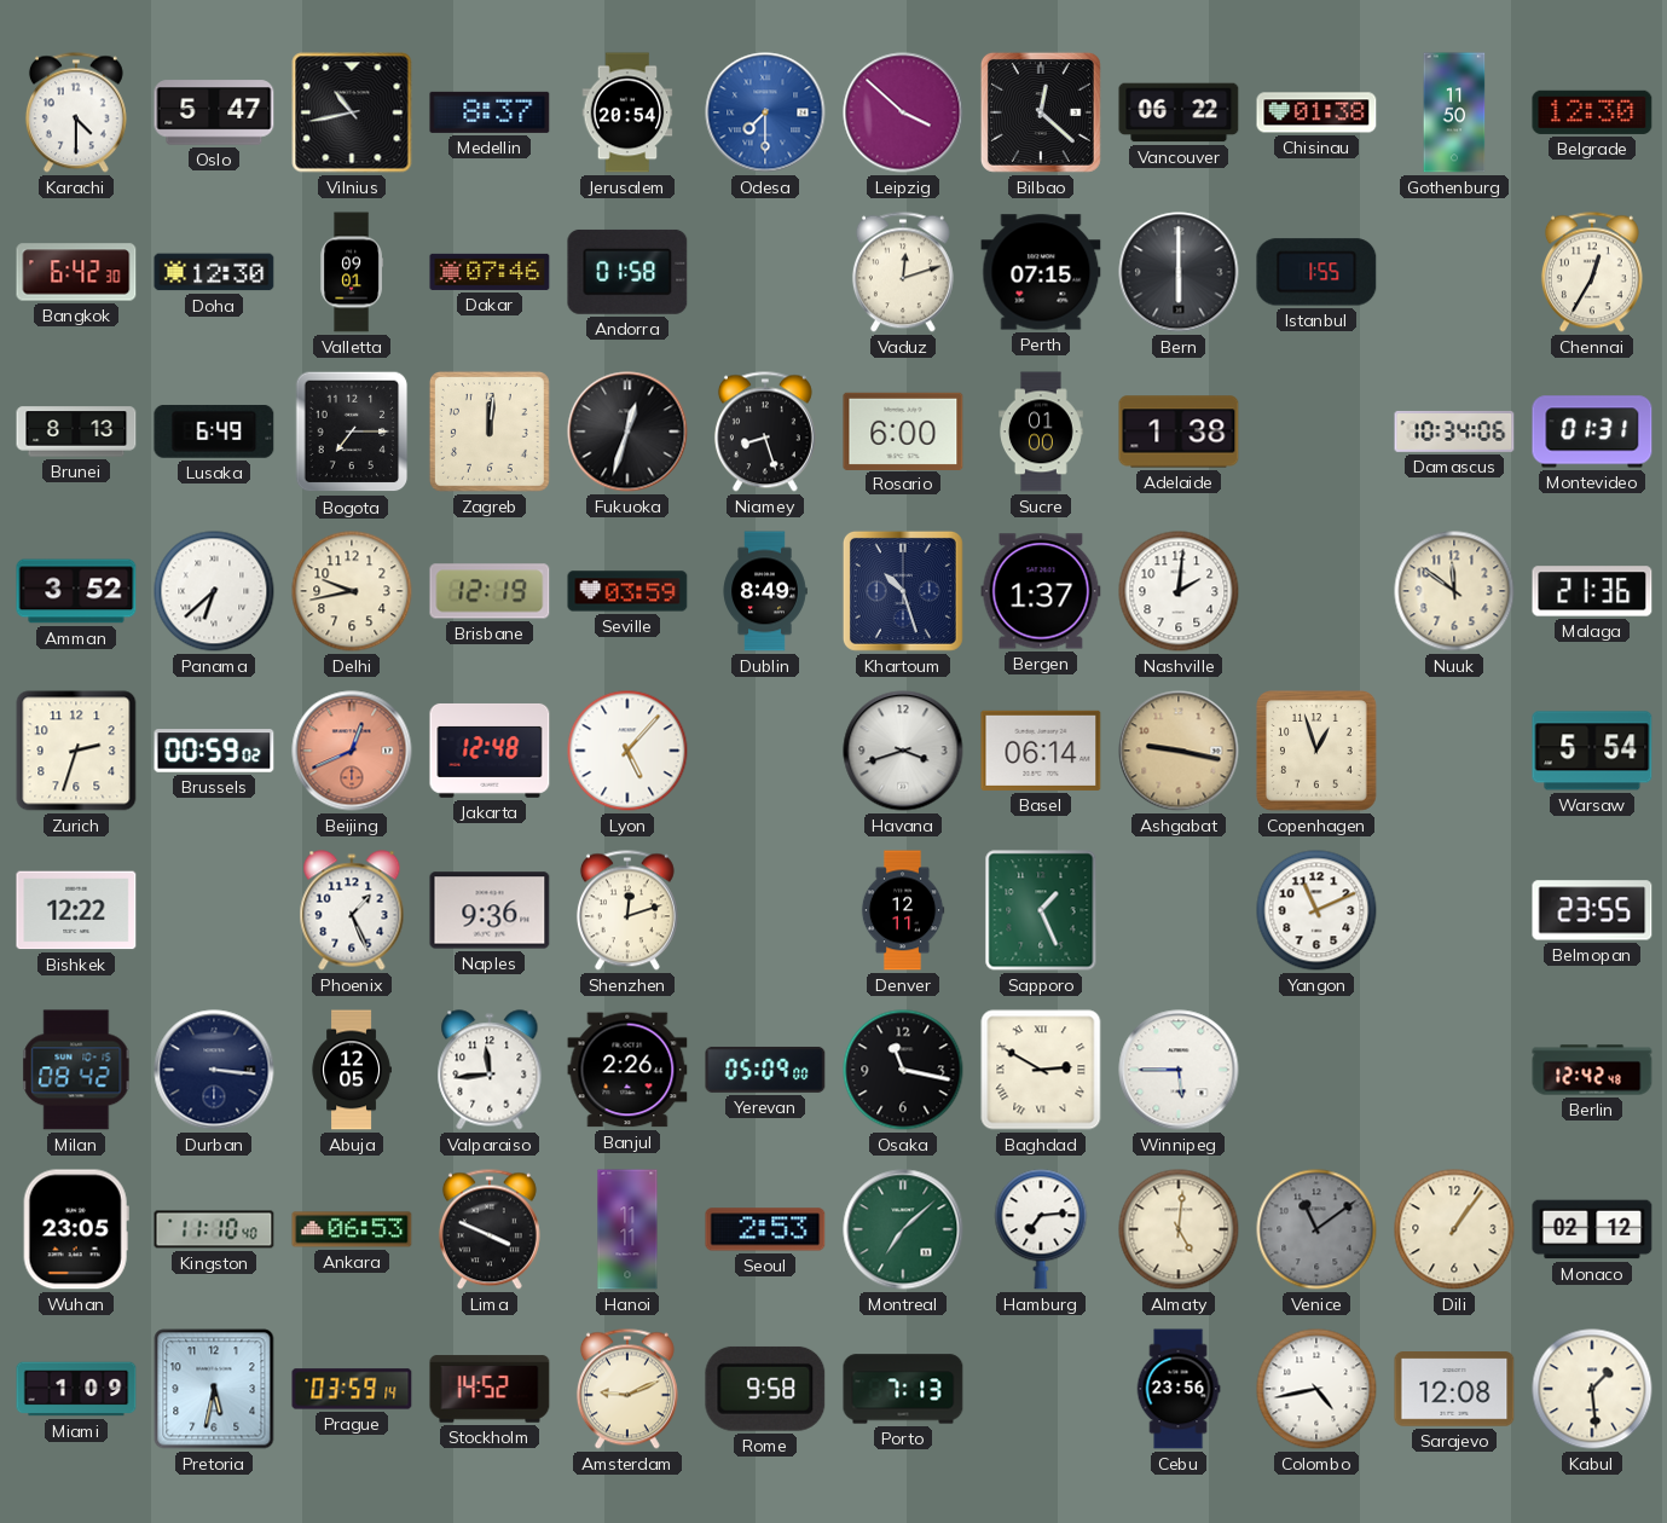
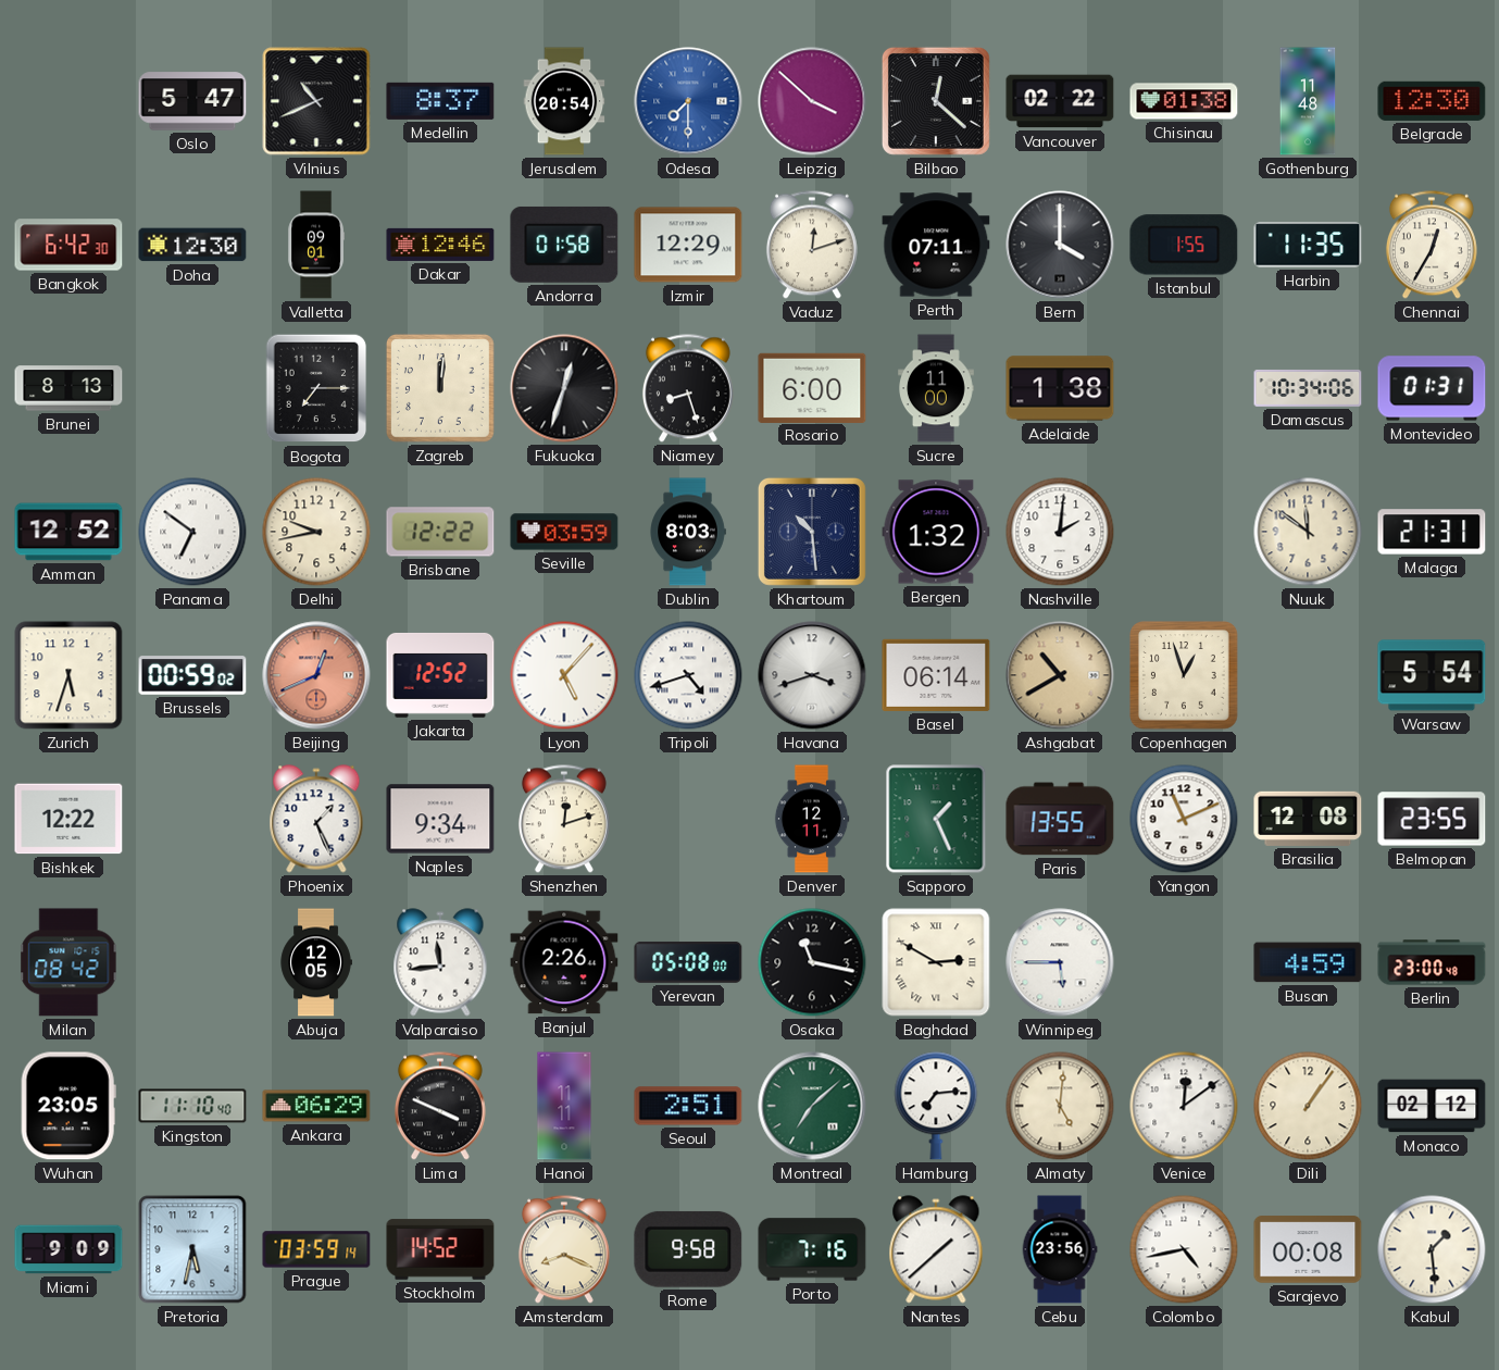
Karachi: 4:30 -> none
Vilnius: 10:43 -> 10:41
Vancouver: 06:22 -> 02:22
Gothenburg: 11:50 -> 11:48
Dakar: 07:46 -> 12:46
Izmir: none -> 12:29
Perth: 07:15 -> 07:11
Bern: 6:00 -> 4:00
Harbin: none -> 11:35
Lusaka: 6:49 -> none
Sucre: 01:00 -> 11:00
Amman: 3:52 -> 12:52
Panama: 6:38 -> 6:51
Brisbane: 12:19 -> 12:22
Dublin: 8:49 -> 8:03
Khartoum: 10:27 -> 10:29
Bergen: 1:37 -> 1:32
Malaga: 21:36 -> 21:31
Zurich: 2:33 -> 5:33
Jakarta: 12:48 -> 12:52
Tripoli: none -> 4:42
Ashgabat: 9:17 -> 10:40
Naples: 9:36 -> 9:34
Paris: none -> 13:55
Brasilia: none -> 12:08
Durban: 3:16 -> none
Yerevan: 05:09 -> 05:08
Busan: none -> 4:59
Berlin: 12:42 -> 23:00
Ankara: 06:53 -> 06:29
Seoul: 2:53 -> 2:51
Venice: 11:09 -> 12:09
Venice dial: grey -> white
Miami: 1:09 -> 9:09
Amsterdam: 9:11 -> 8:19
Porto: 7:13 -> 7:16
Nantes: none -> 1:38
Sarajevo: 12:08 -> 00:08
